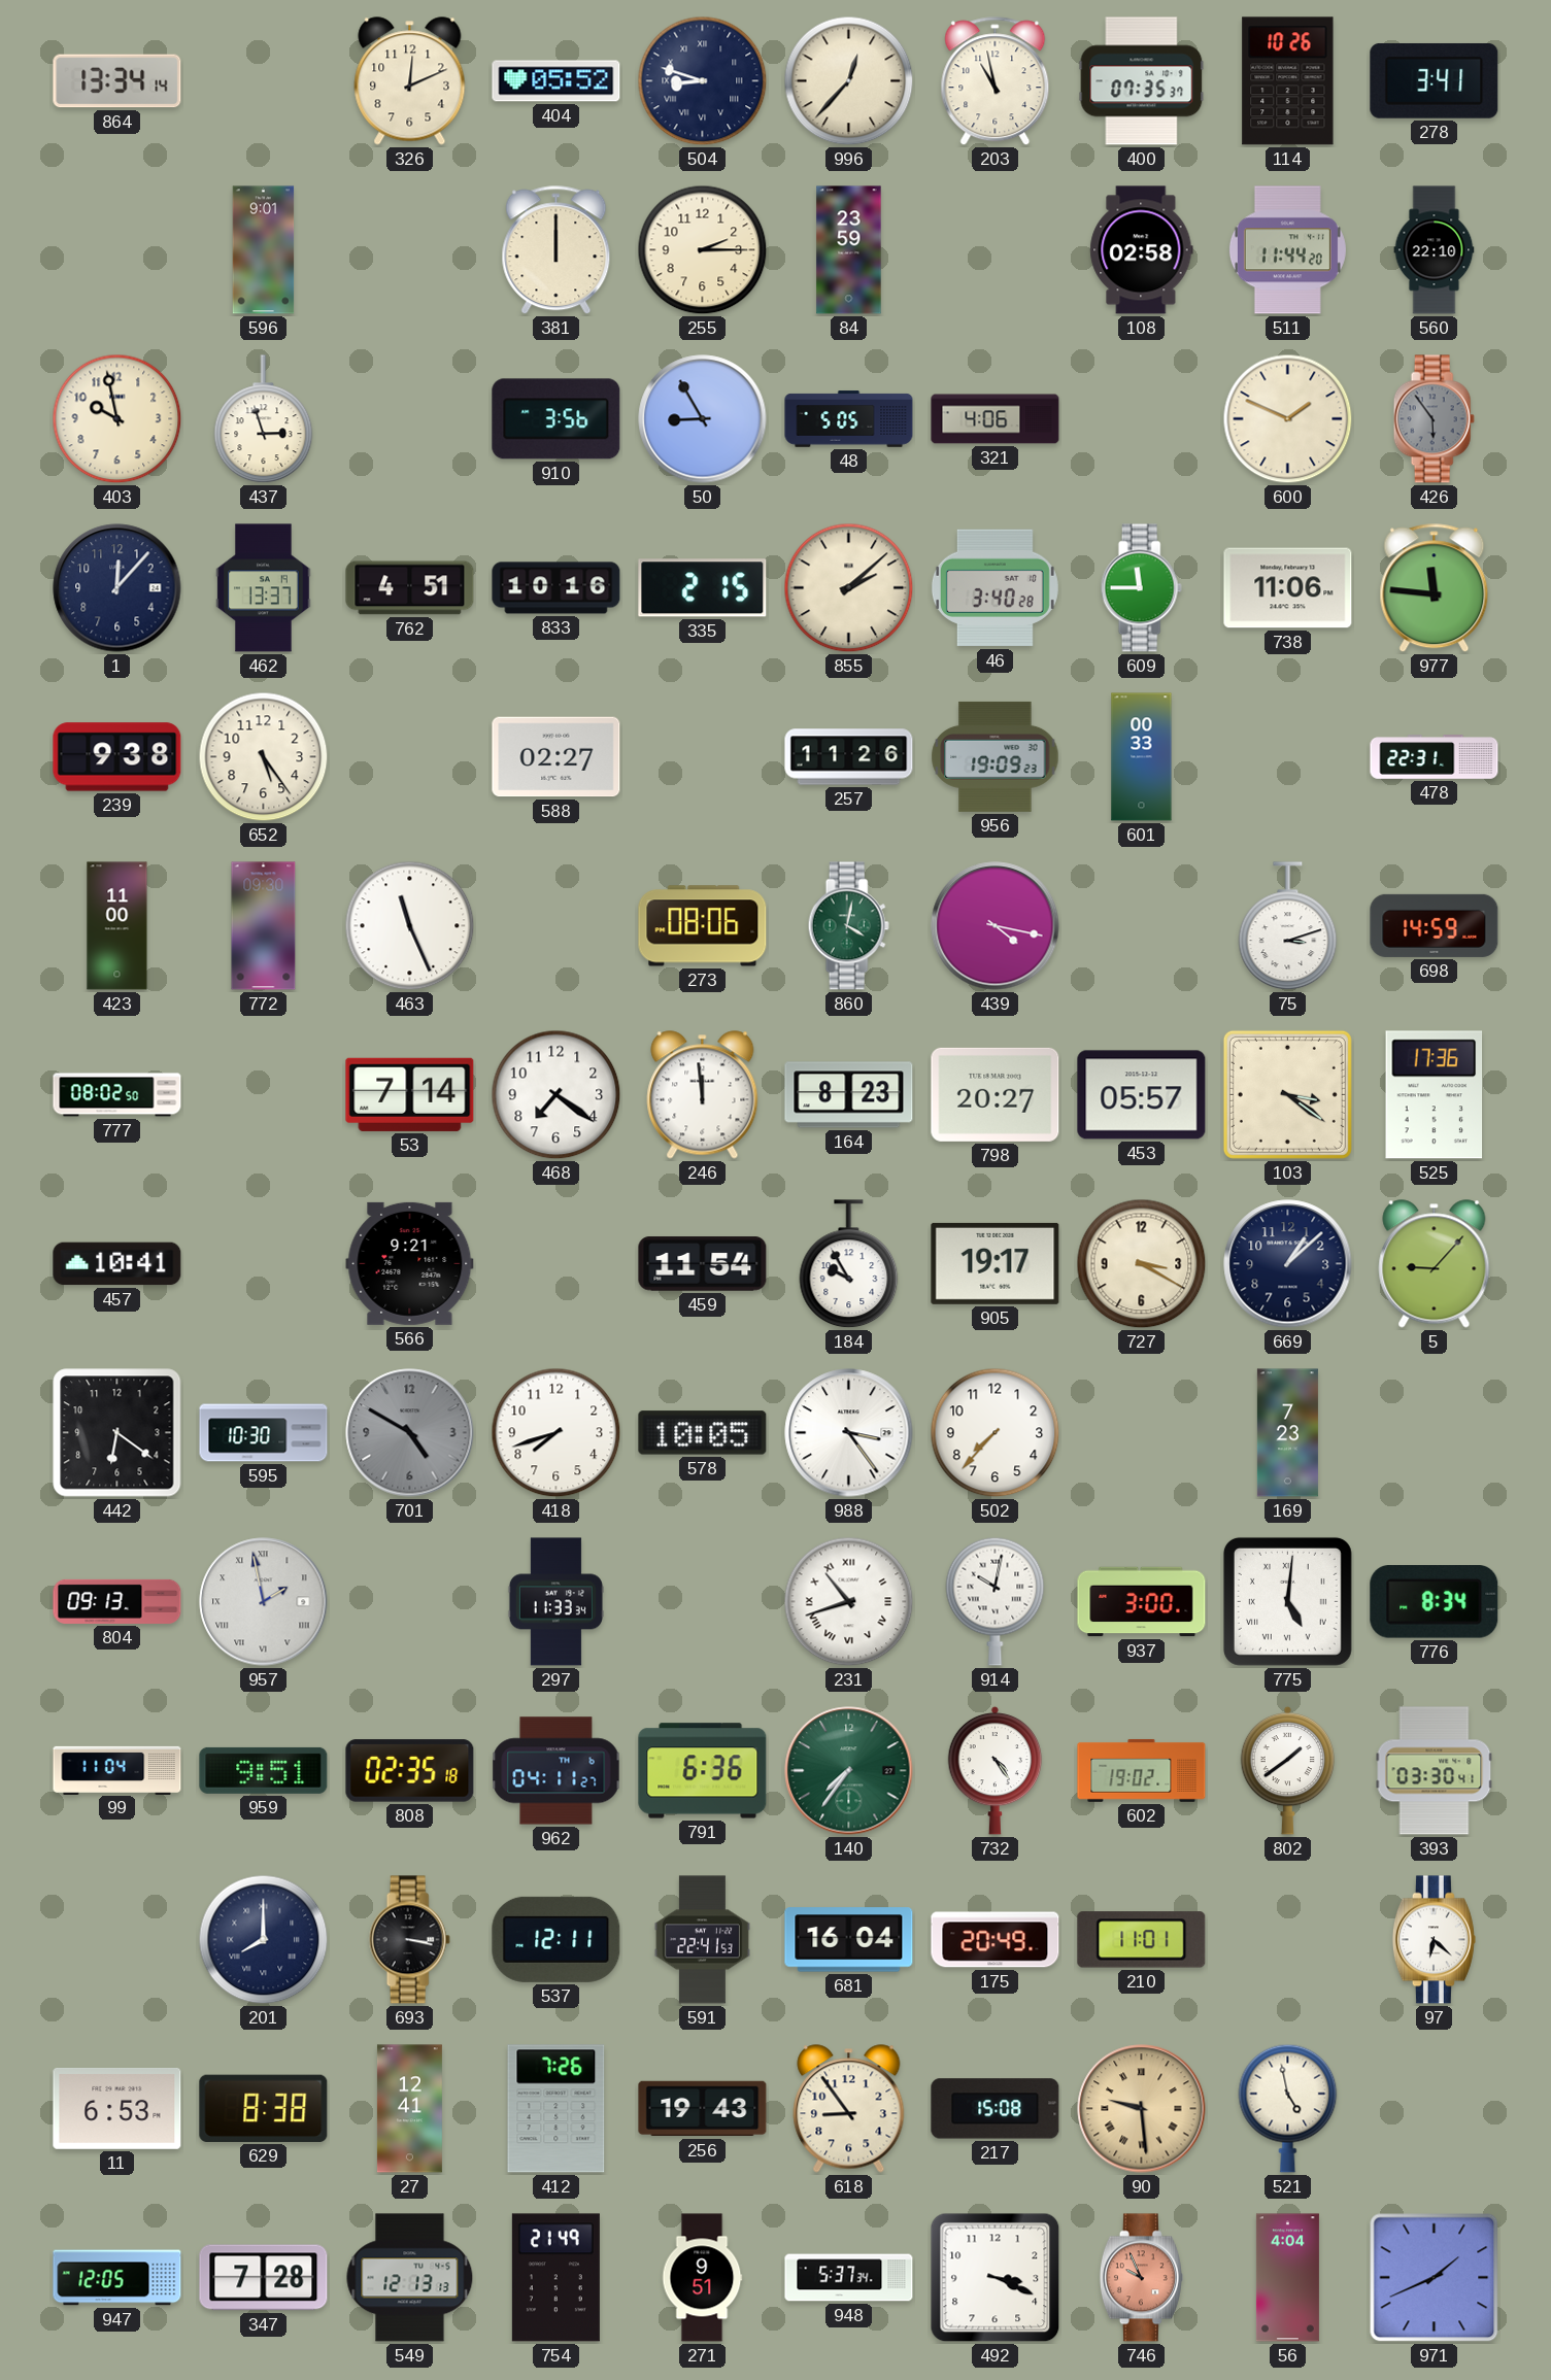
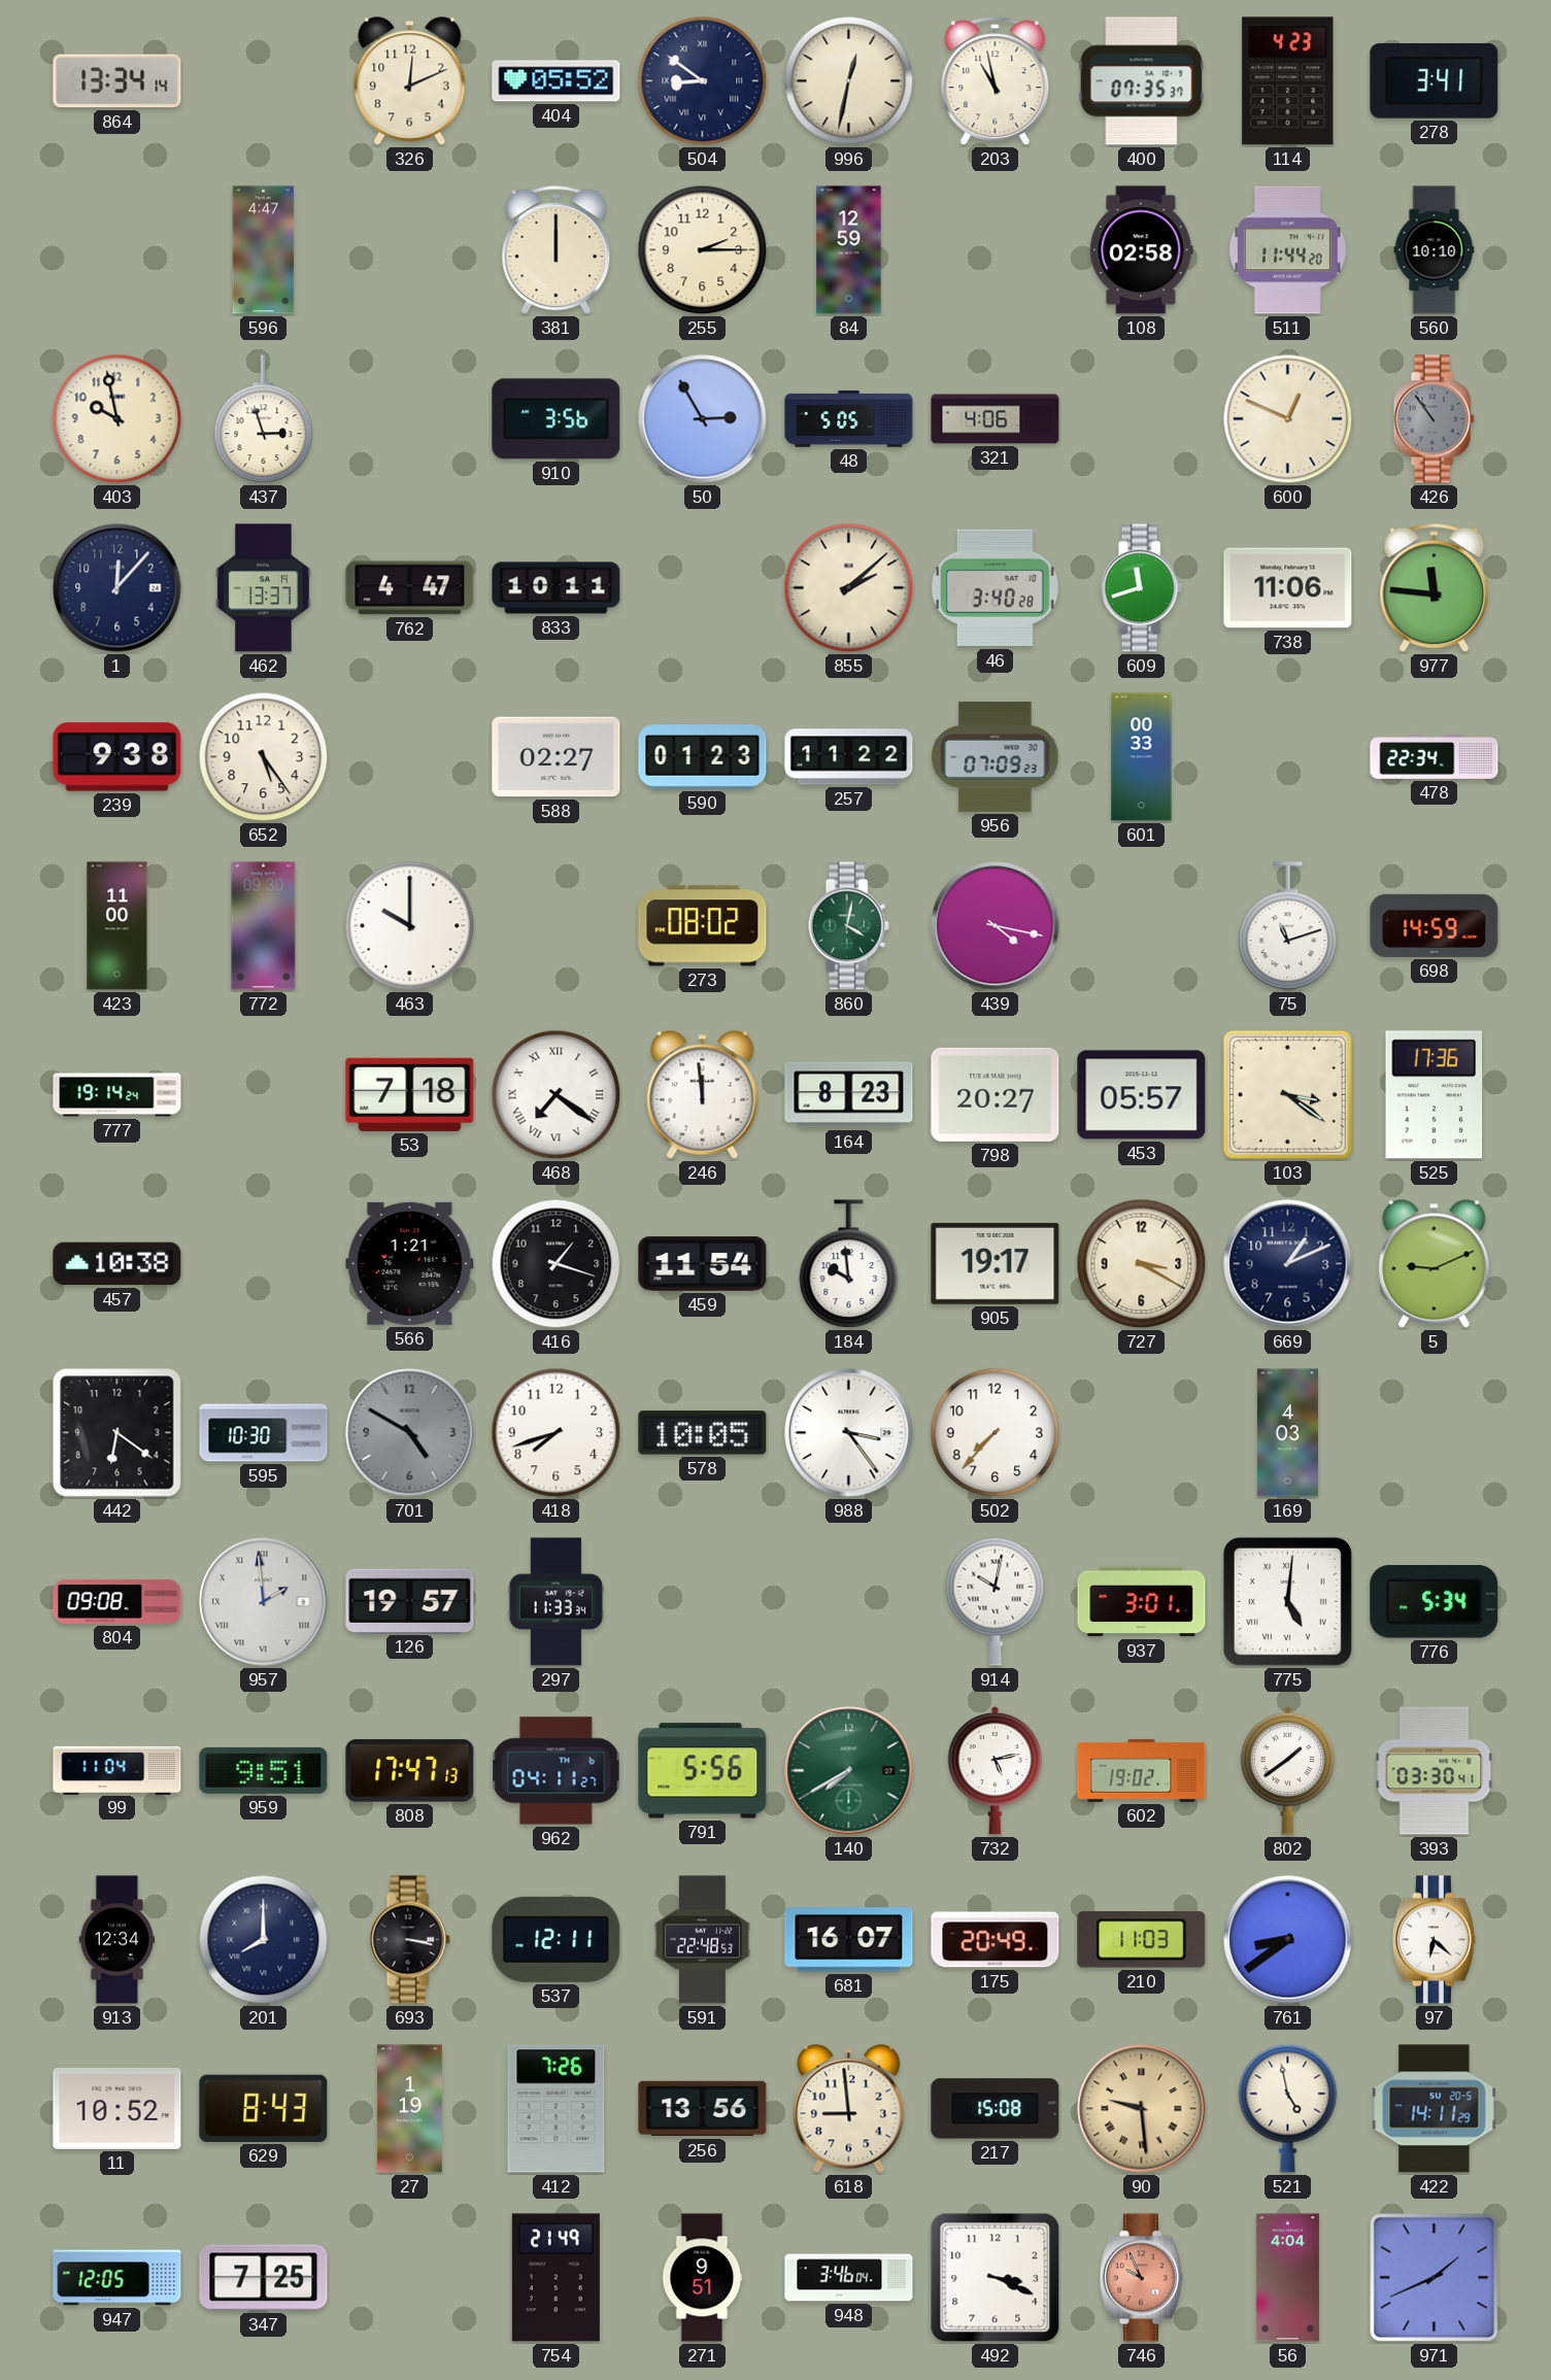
504: 8:48 -> 8:51
996: 12:37 -> 12:32
114: 10:26 -> 4:23
596: 9:01 -> 4:47
84: 23:59 -> 12:59
560: 22:10 -> 10:10
50: 8:55 -> 2:55
600: 1:49 -> 12:49
426: 5:54 -> 10:54
762: 4:51 -> 4:47
833: 10:16 -> 10:11
335: 2:15 -> none
609: 11:45 -> 11:42
590: none -> 01:23
257: 11:26 -> 11:22
956: 19:09 -> 07:09
478: 22:31 -> 22:34
463: 11:26 -> 10:00
273: 08:06 -> 08:02
75: 3:12 -> 11:12
777: 08:02 -> 19:14
53: 7:14 -> 7:18
468 numerals: Arabic -> Roman
457: 10:41 -> 10:38
566: 9:21 -> 1:21
416: none -> 1:18
184: 9:55 -> 9:59
669: 1:08 -> 1:11
5: 9:07 -> 9:11
169: 7:23 -> 4:03
804: 09:13 -> 09:08
957: 1:58 -> 1:59
126: none -> 19:57
231: 10:42 -> none
937: 3:00 -> 3:01
776: 8:34 -> 5:34
808: 02:35 -> 17:47
791: 6:36 -> 5:56
140: 7:36 -> 7:40
732: 4:24 -> 5:13
913: none -> 12:34
591: 22:41 -> 22:48
681: 16:04 -> 16:07
210: 11:01 -> 11:03
761: none -> 8:39
11: 6:53 -> 10:52
629: 8:38 -> 8:43
27: 12:41 -> 1:19
256: 19:43 -> 13:56
618: 8:54 -> 8:59
422: none -> 14:11
347: 7:28 -> 7:25
549: 12:13 -> none
948: 5:37 -> 3:46
